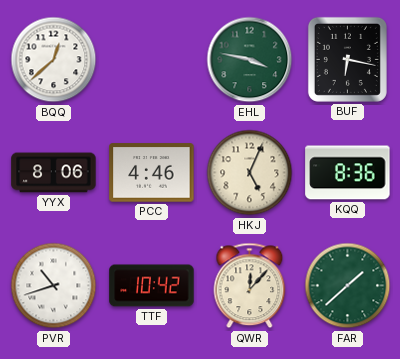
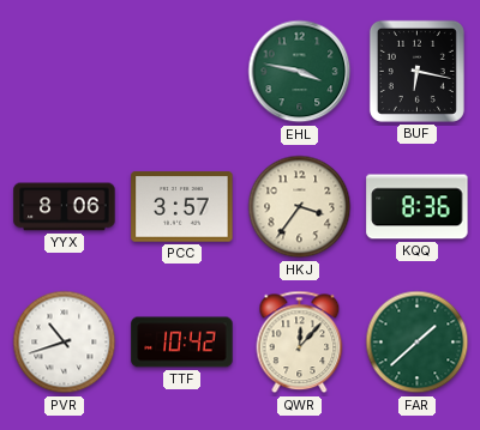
BQQ: 12:38 -> none
PCC: 4:46 -> 3:57
HKJ: 5:04 -> 3:36
